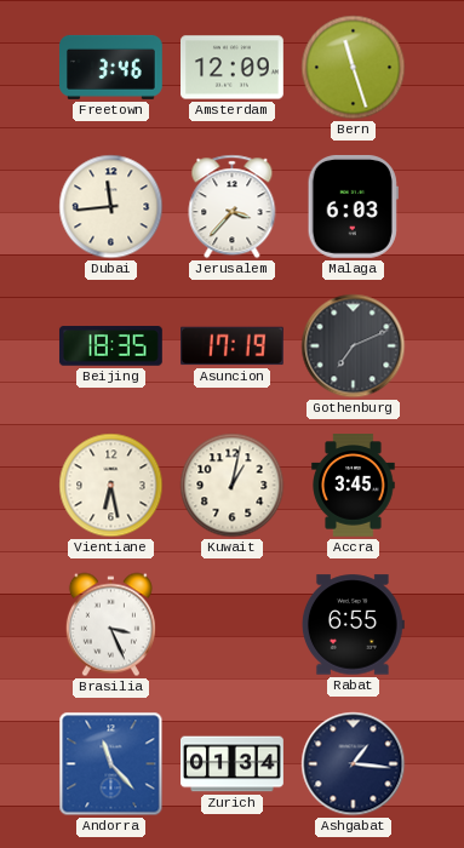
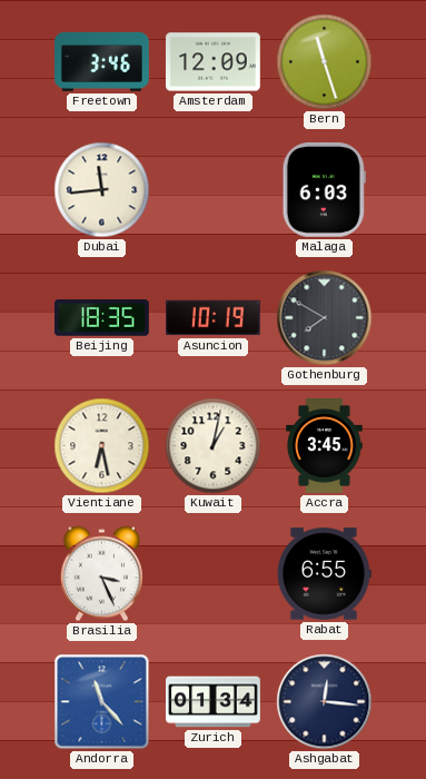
Jerusalem: 3:37 -> none
Asuncion: 17:19 -> 10:19
Gothenburg: 7:11 -> 7:50
Ashgabat: 1:16 -> 12:16
